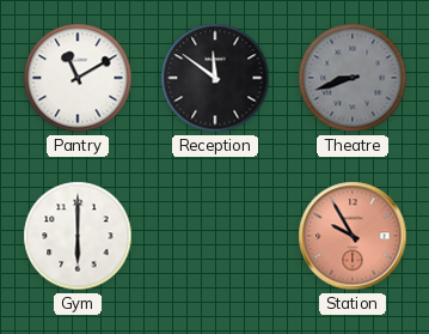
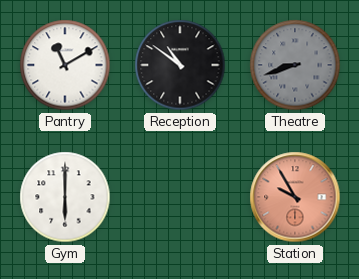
Reception: 11:51 -> 10:51
